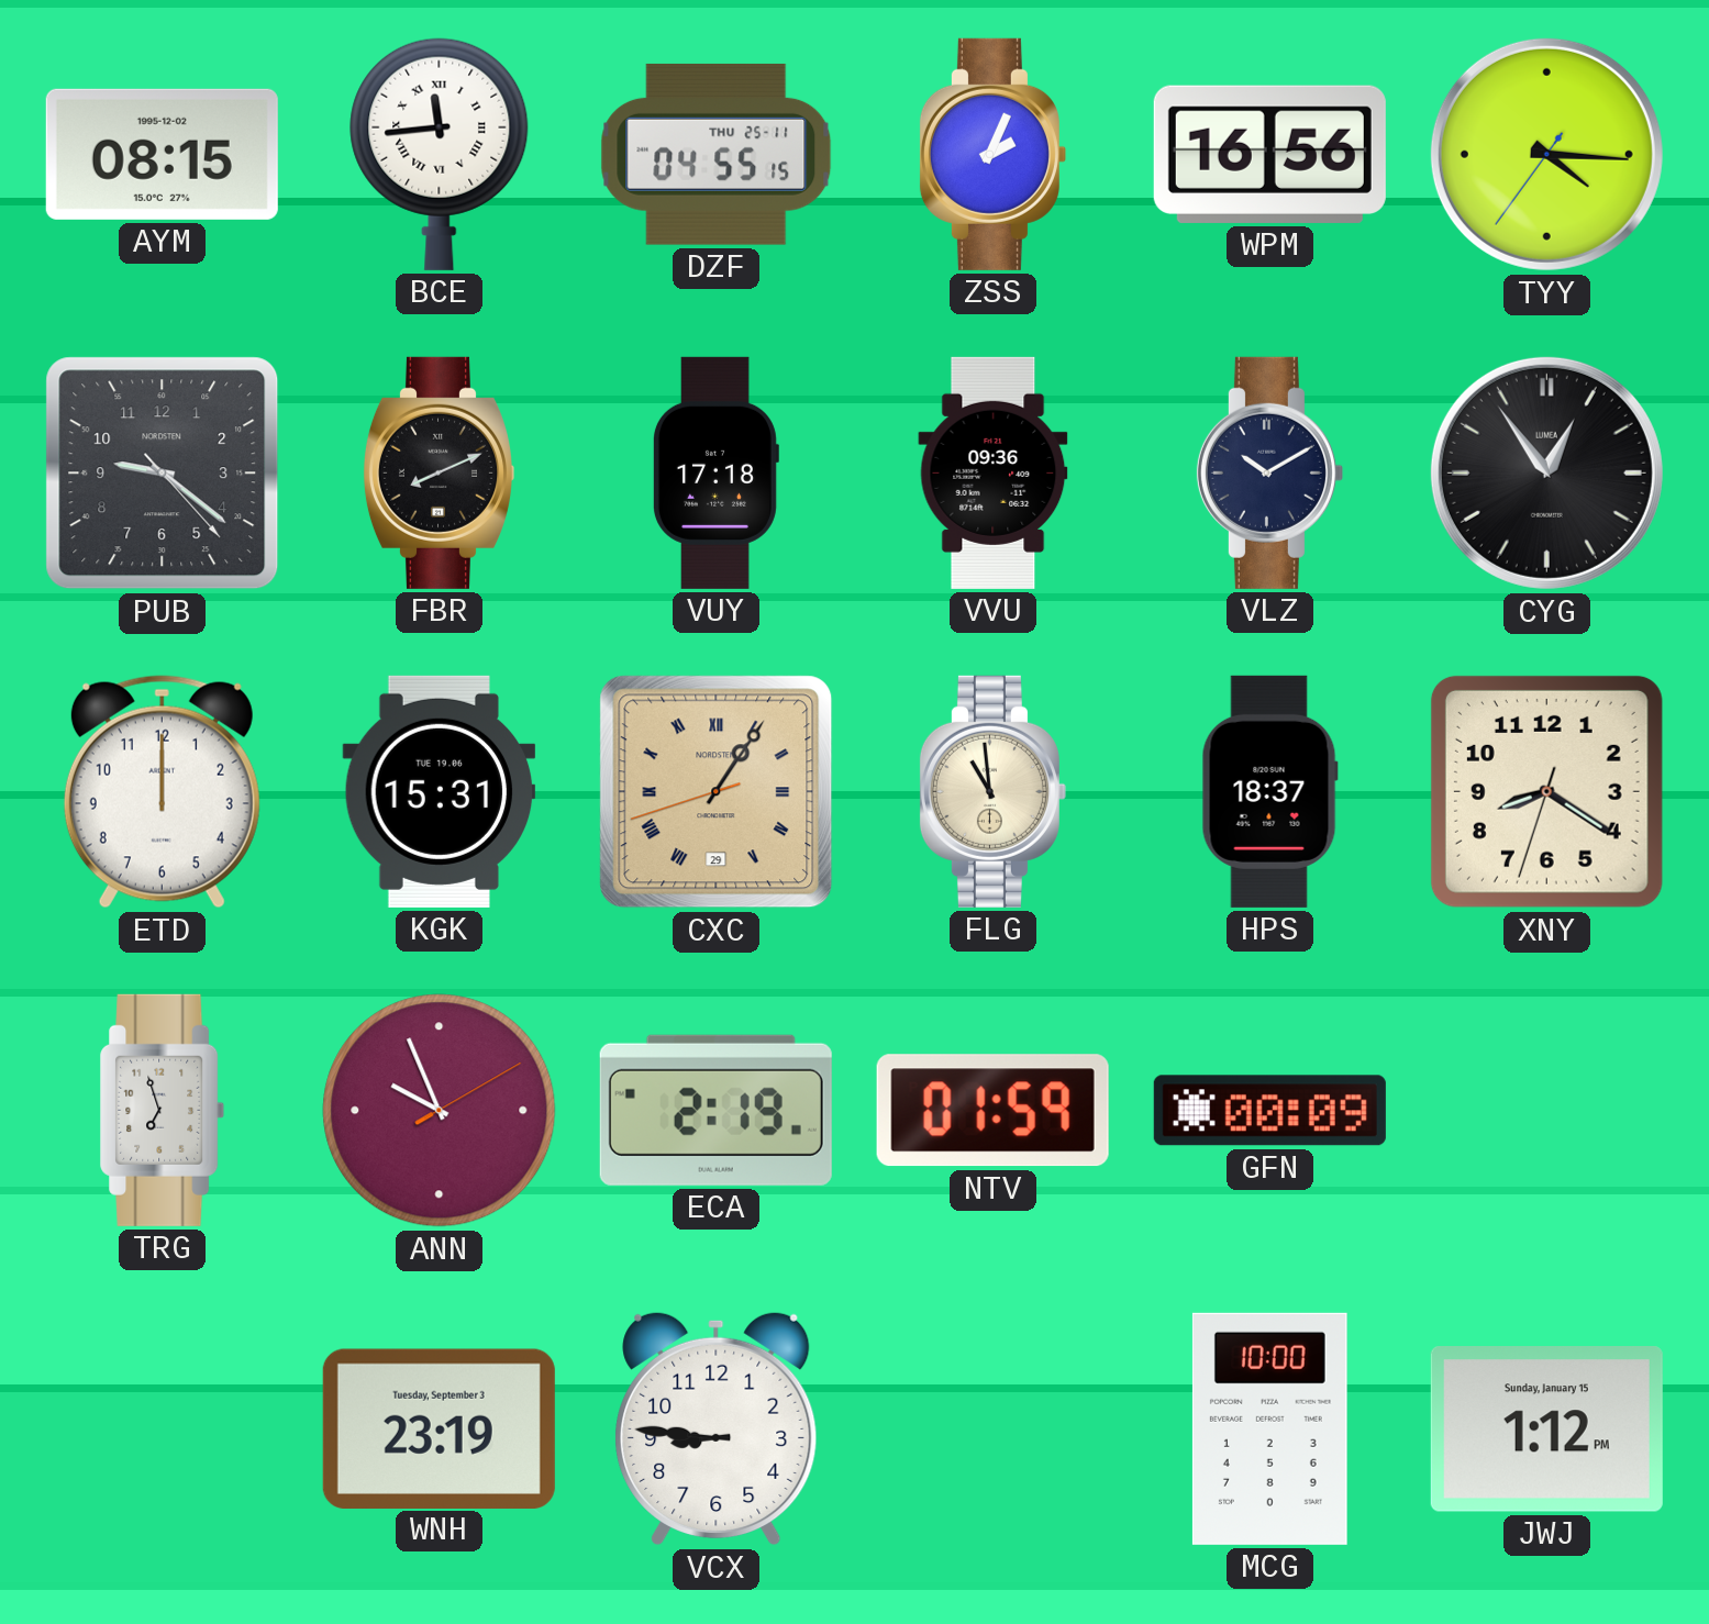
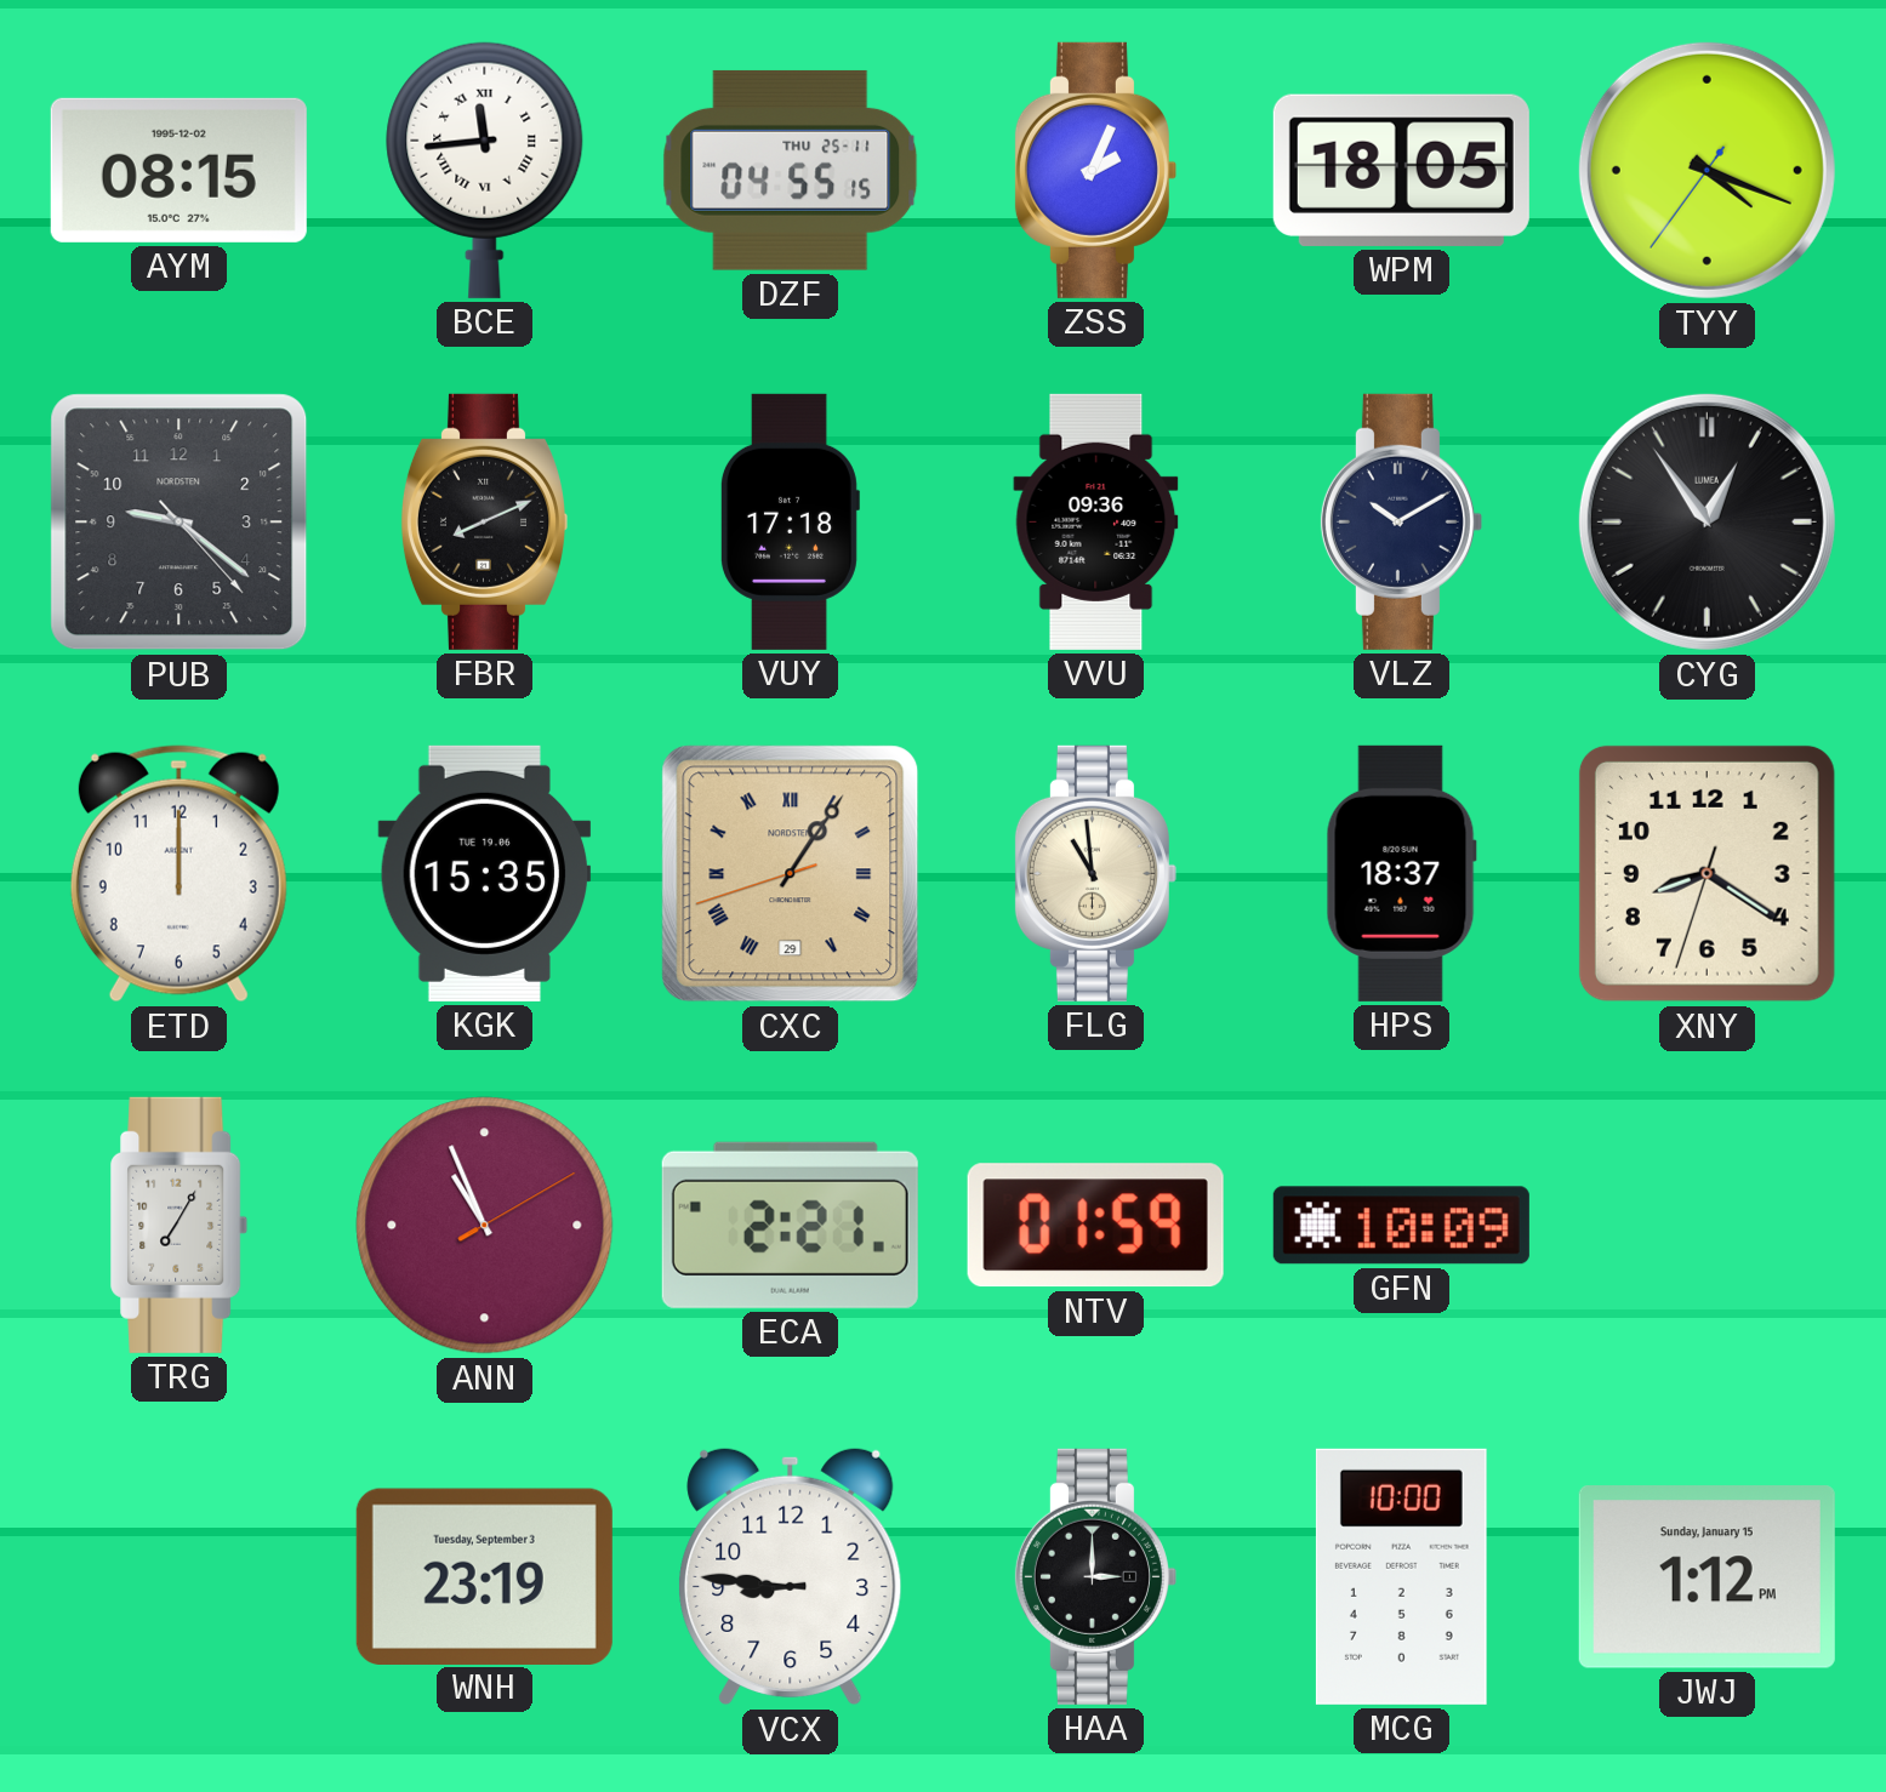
WPM: 16:56 -> 18:05
TYY: 4:15 -> 4:18
KGK: 15:31 -> 15:35
TRG: 6:57 -> 7:05
ANN: 9:56 -> 10:56
ECA: 2:19 -> 2:21
GFN: 00:09 -> 10:09
HAA: none -> 3:00
